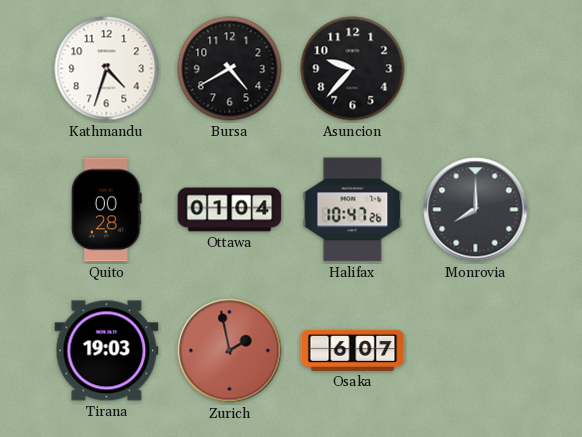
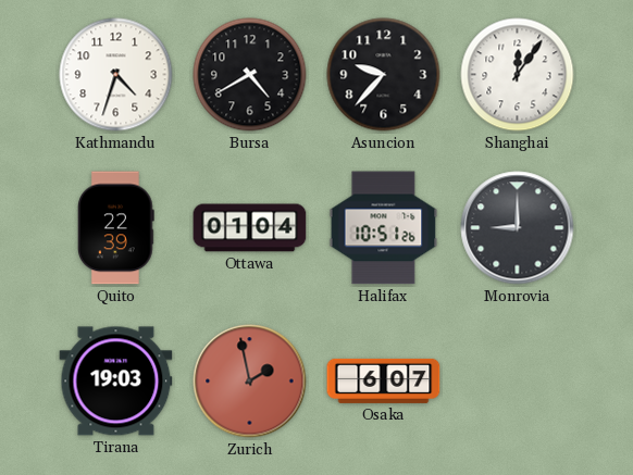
Shanghai: none -> 12:06
Quito: 00:28 -> 22:39
Halifax: 10:47 -> 10:51
Monrovia: 8:00 -> 9:00
